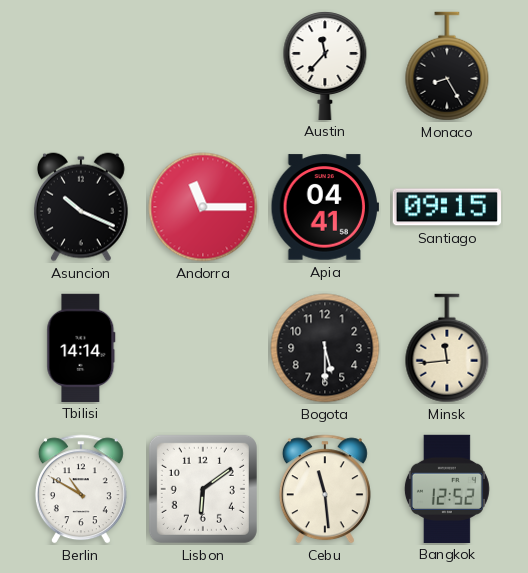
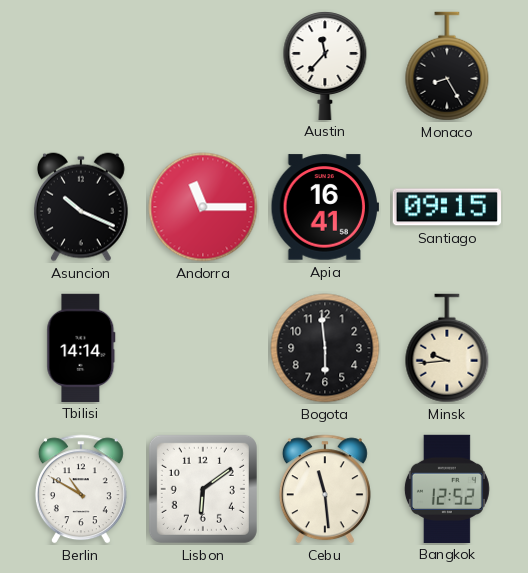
Apia: 04:41 -> 16:41
Bogota: 5:30 -> 5:59
Minsk: 11:44 -> 9:44
